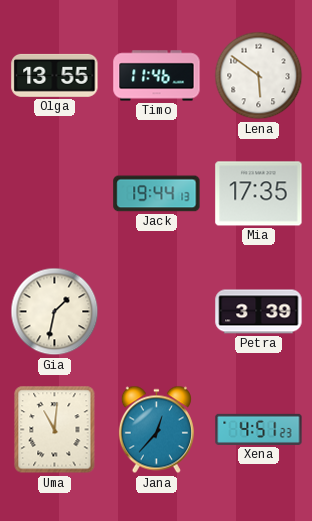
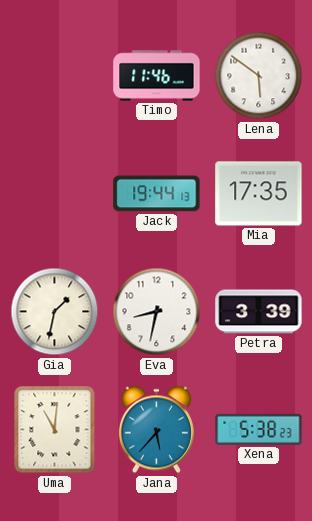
Olga: 13:55 -> none
Eva: none -> 8:32
Jana: 12:37 -> 5:37
Xena: 4:51 -> 5:38
